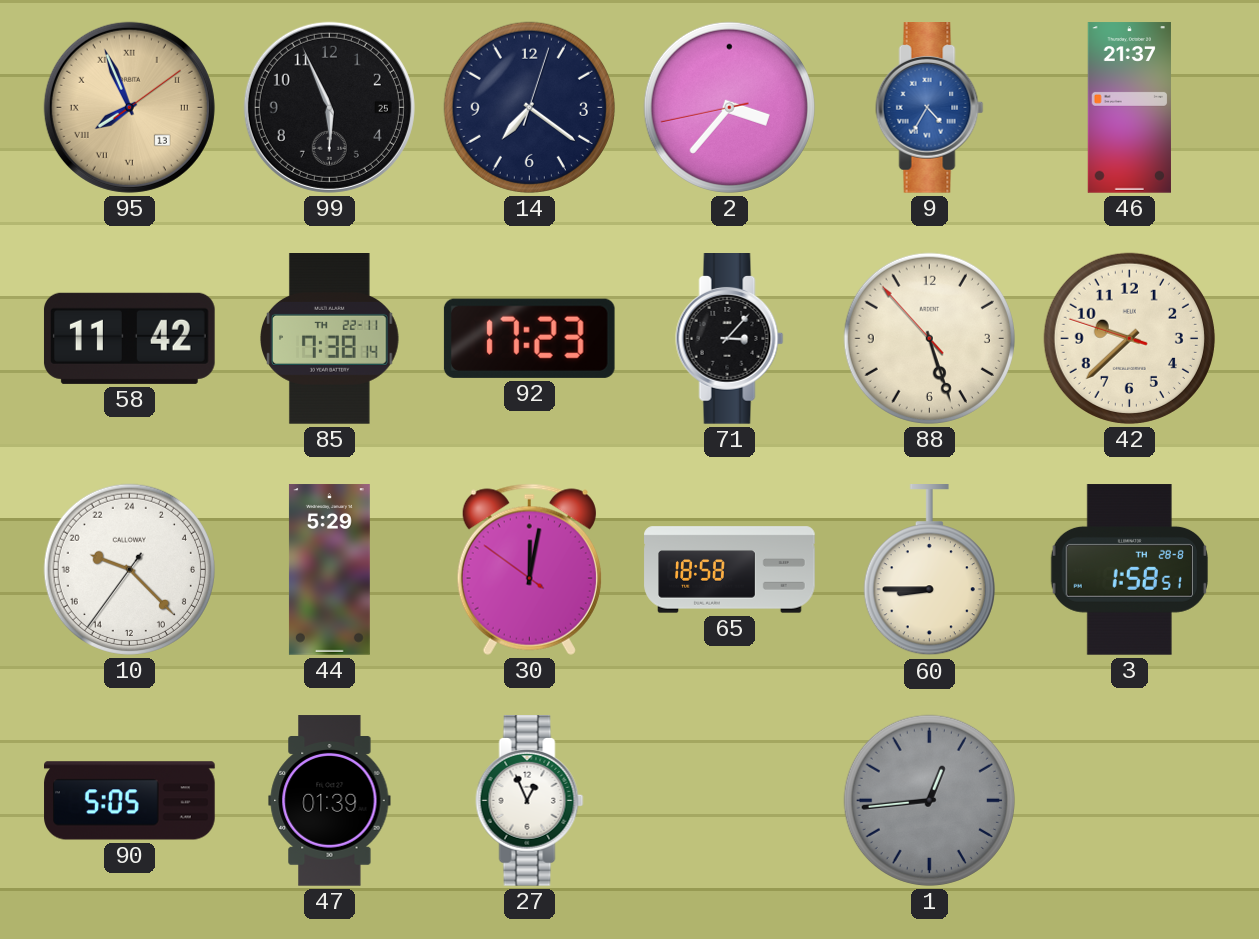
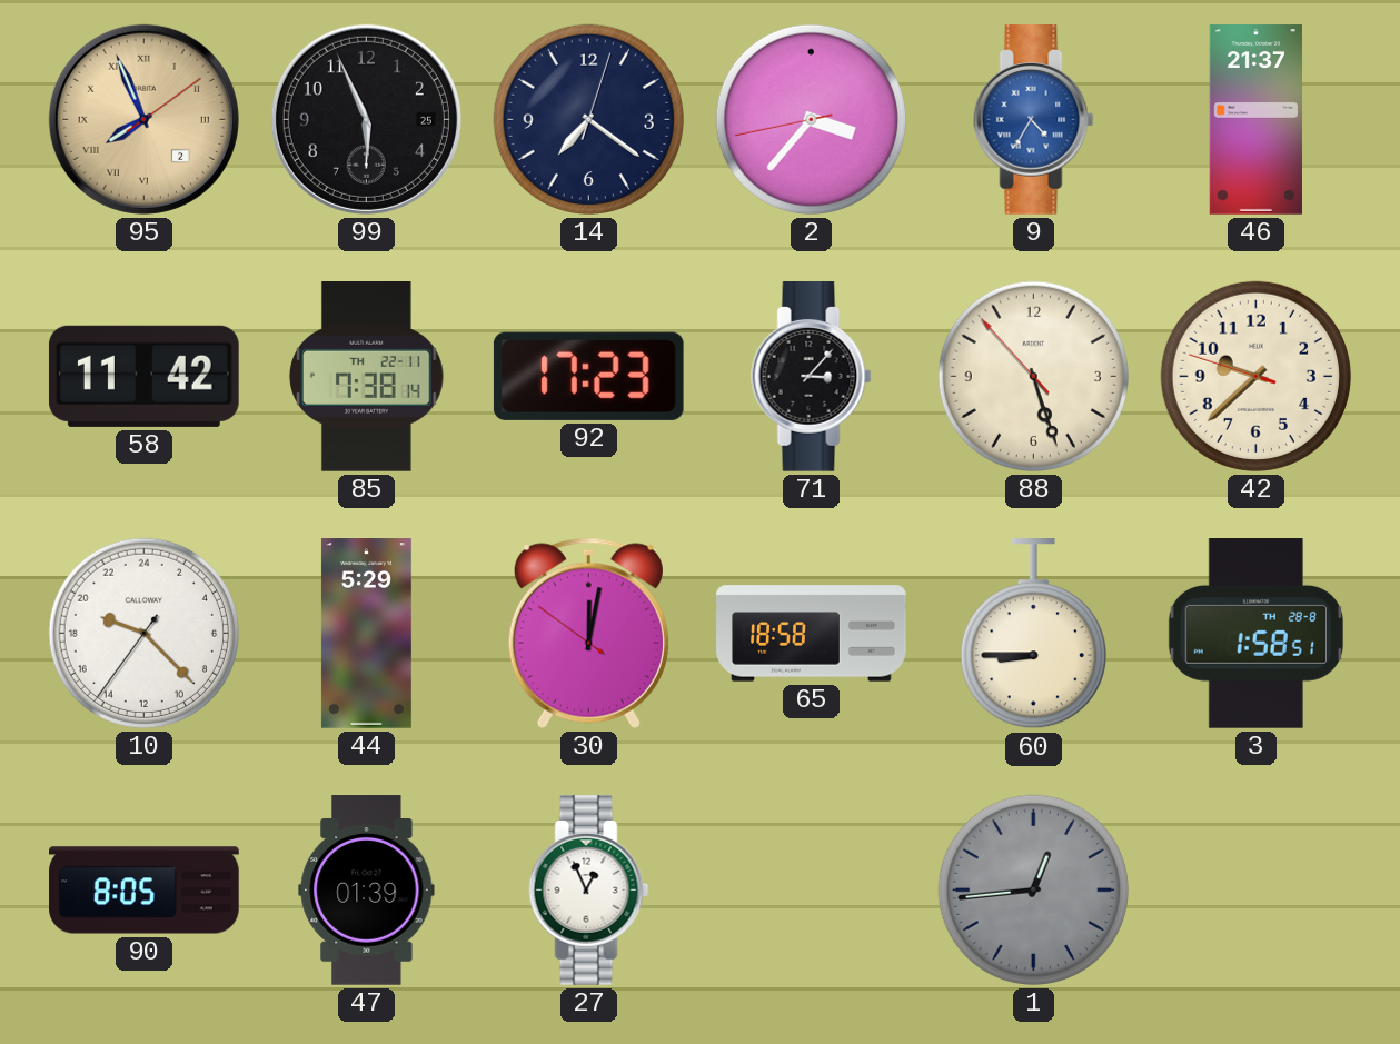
95 date: 13 -> 2
90: 5:05 -> 8:05
